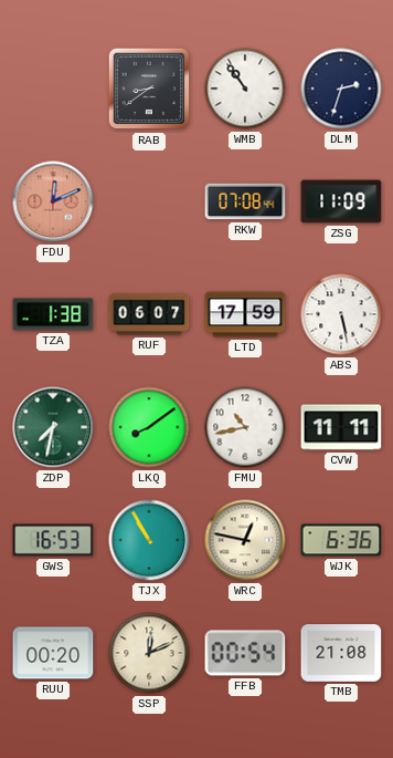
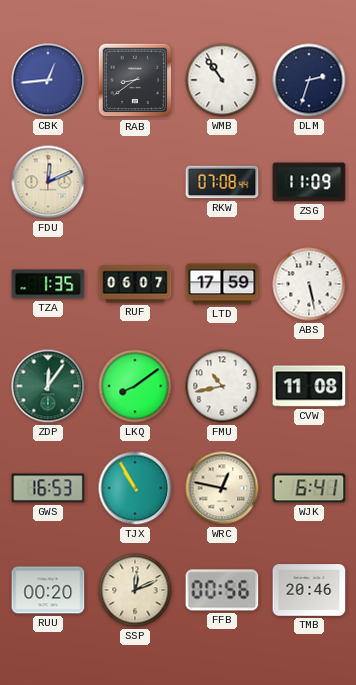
CBK: none -> 12:44
FDU dial: salmon -> cream
TZA: 1:38 -> 1:35
ZDP: 7:32 -> 12:06
CVW: 11:11 -> 11:08
WJK: 6:36 -> 6:41
FFB: 00:54 -> 00:56
TMB: 21:08 -> 20:46
